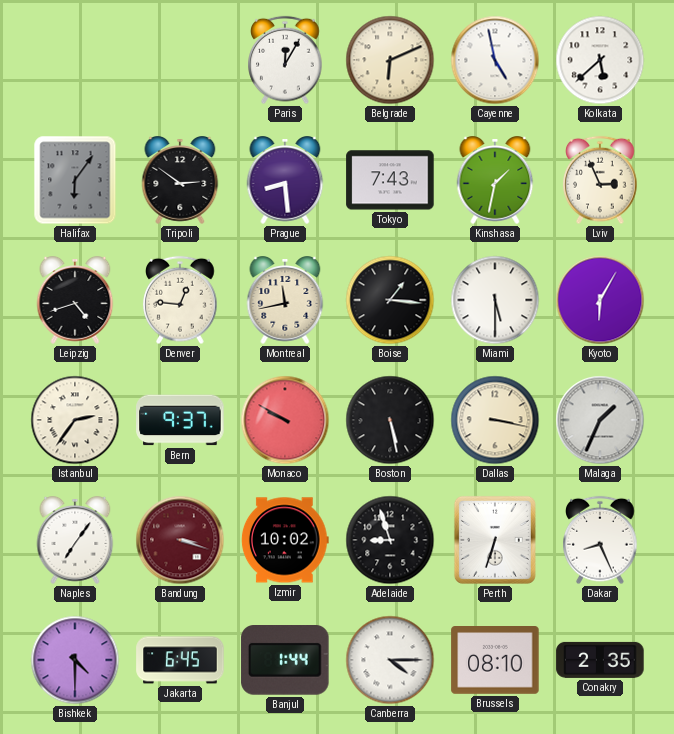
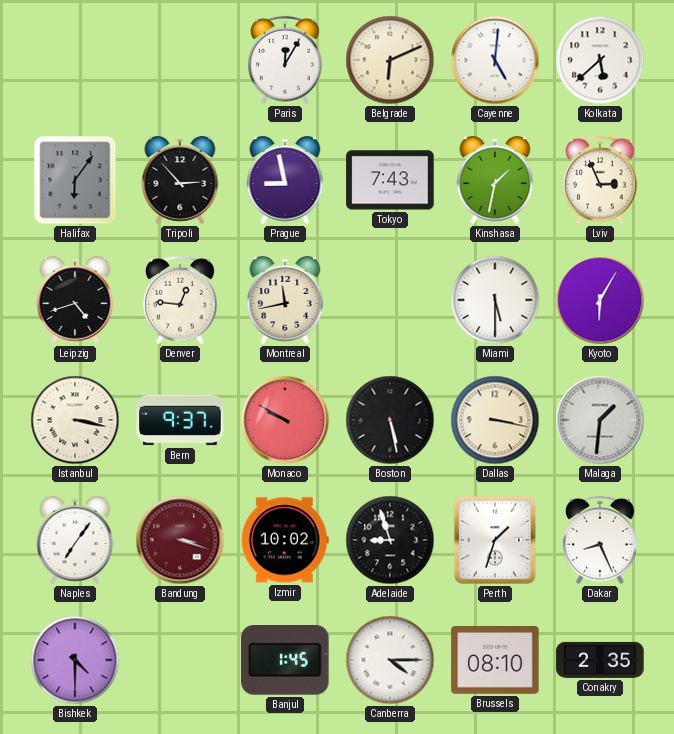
Cayenne: 4:58 -> 5:01
Tripoli: 2:51 -> 2:53
Prague: 8:29 -> 8:58
Boise: 1:16 -> none
Istanbul: 2:36 -> 3:17
Malaga: 1:34 -> 1:31
Perth: 6:33 -> 1:33
Jakarta: 6:45 -> none
Banjul: 1:44 -> 1:45
